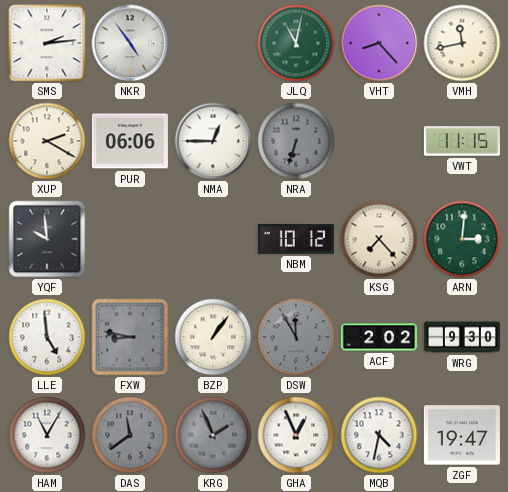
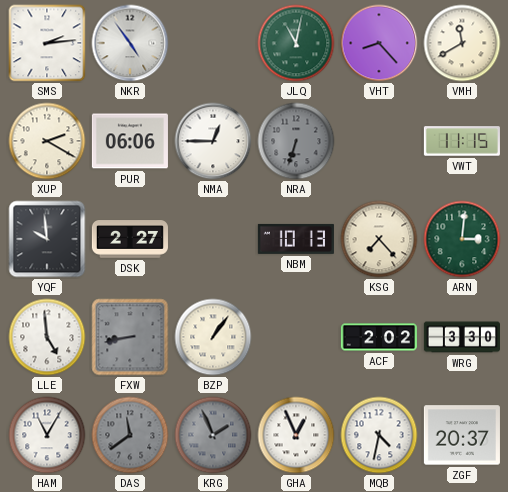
VMH: 11:43 -> 11:40
DSK: none -> 2:27
NBM: 10:12 -> 10:13
FXW: 8:47 -> 8:43
DSW: 11:55 -> none
WRG: 9:30 -> 3:30
ZGF: 19:47 -> 20:37
